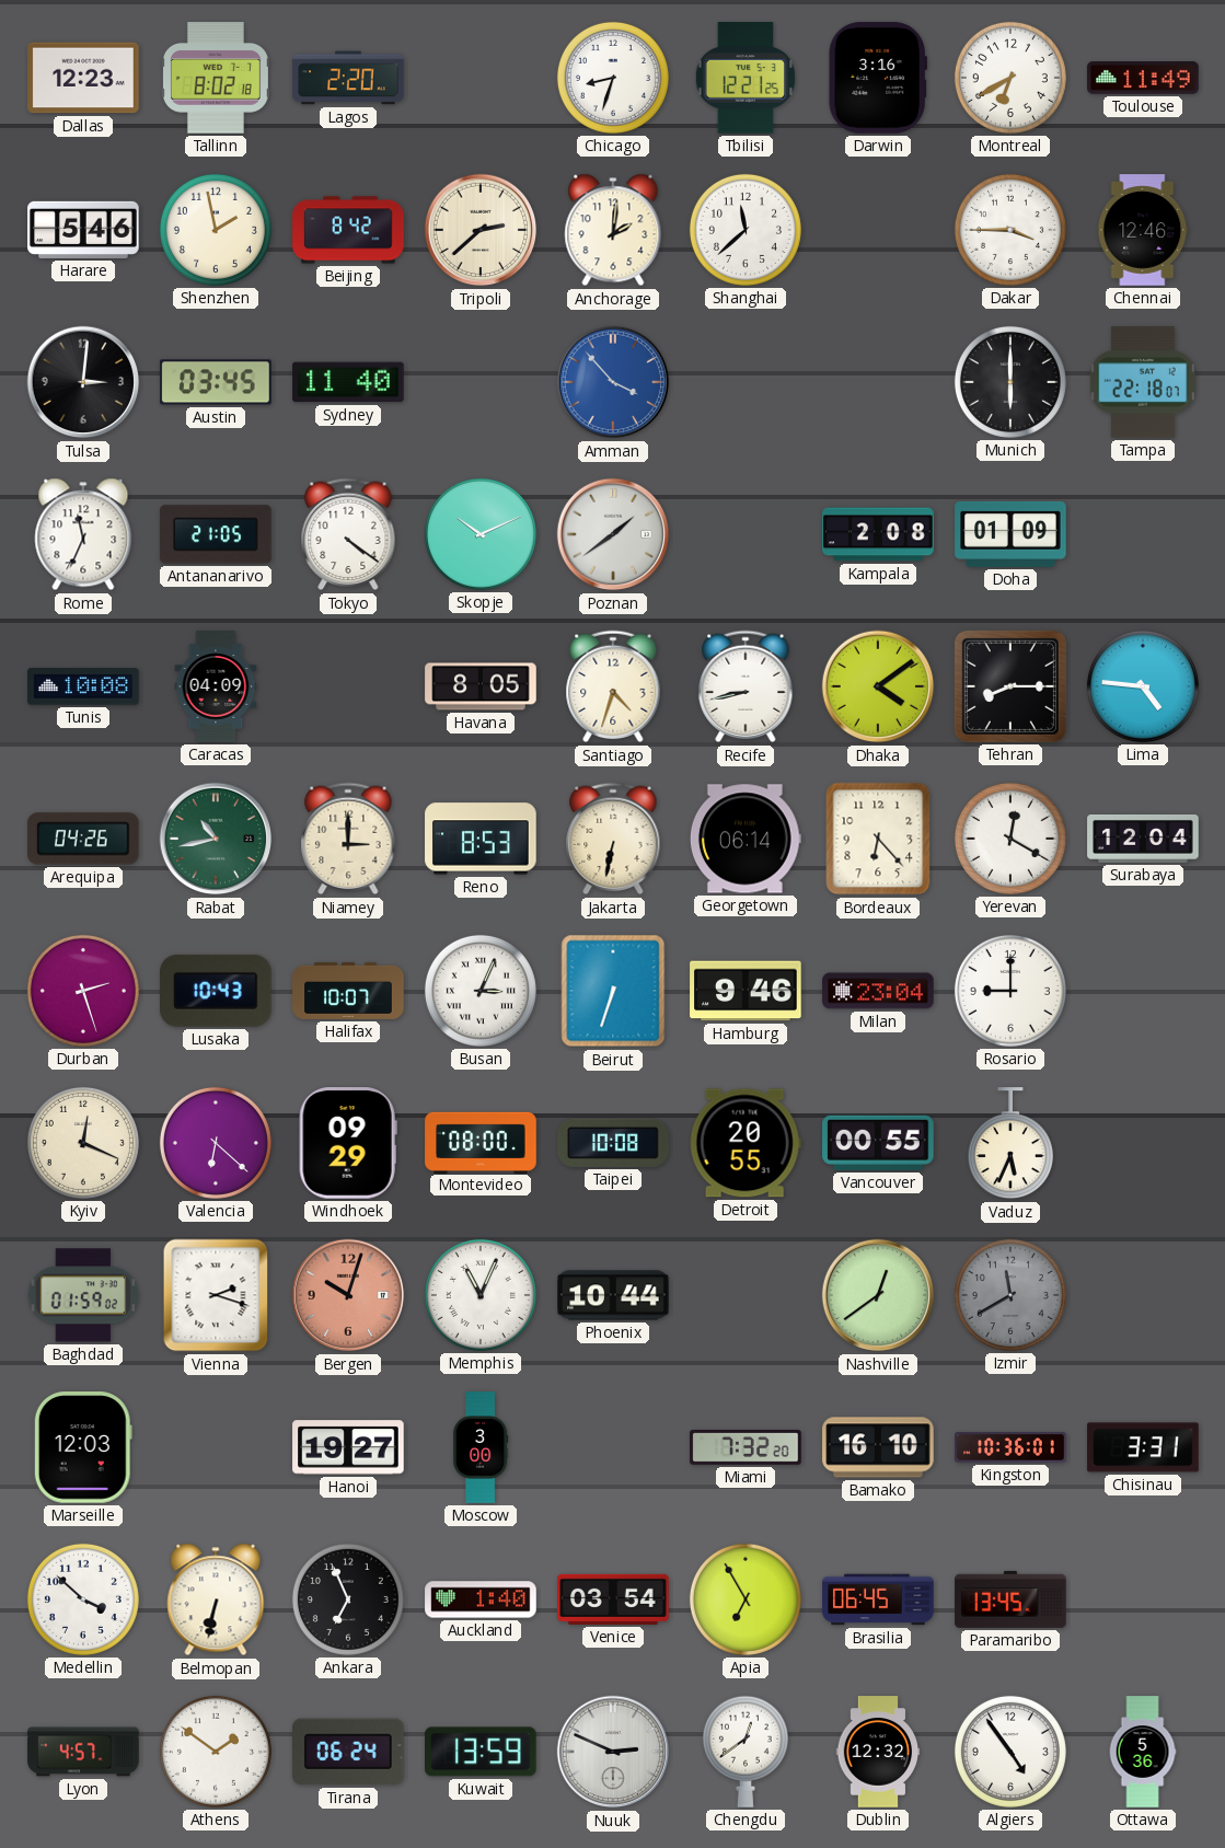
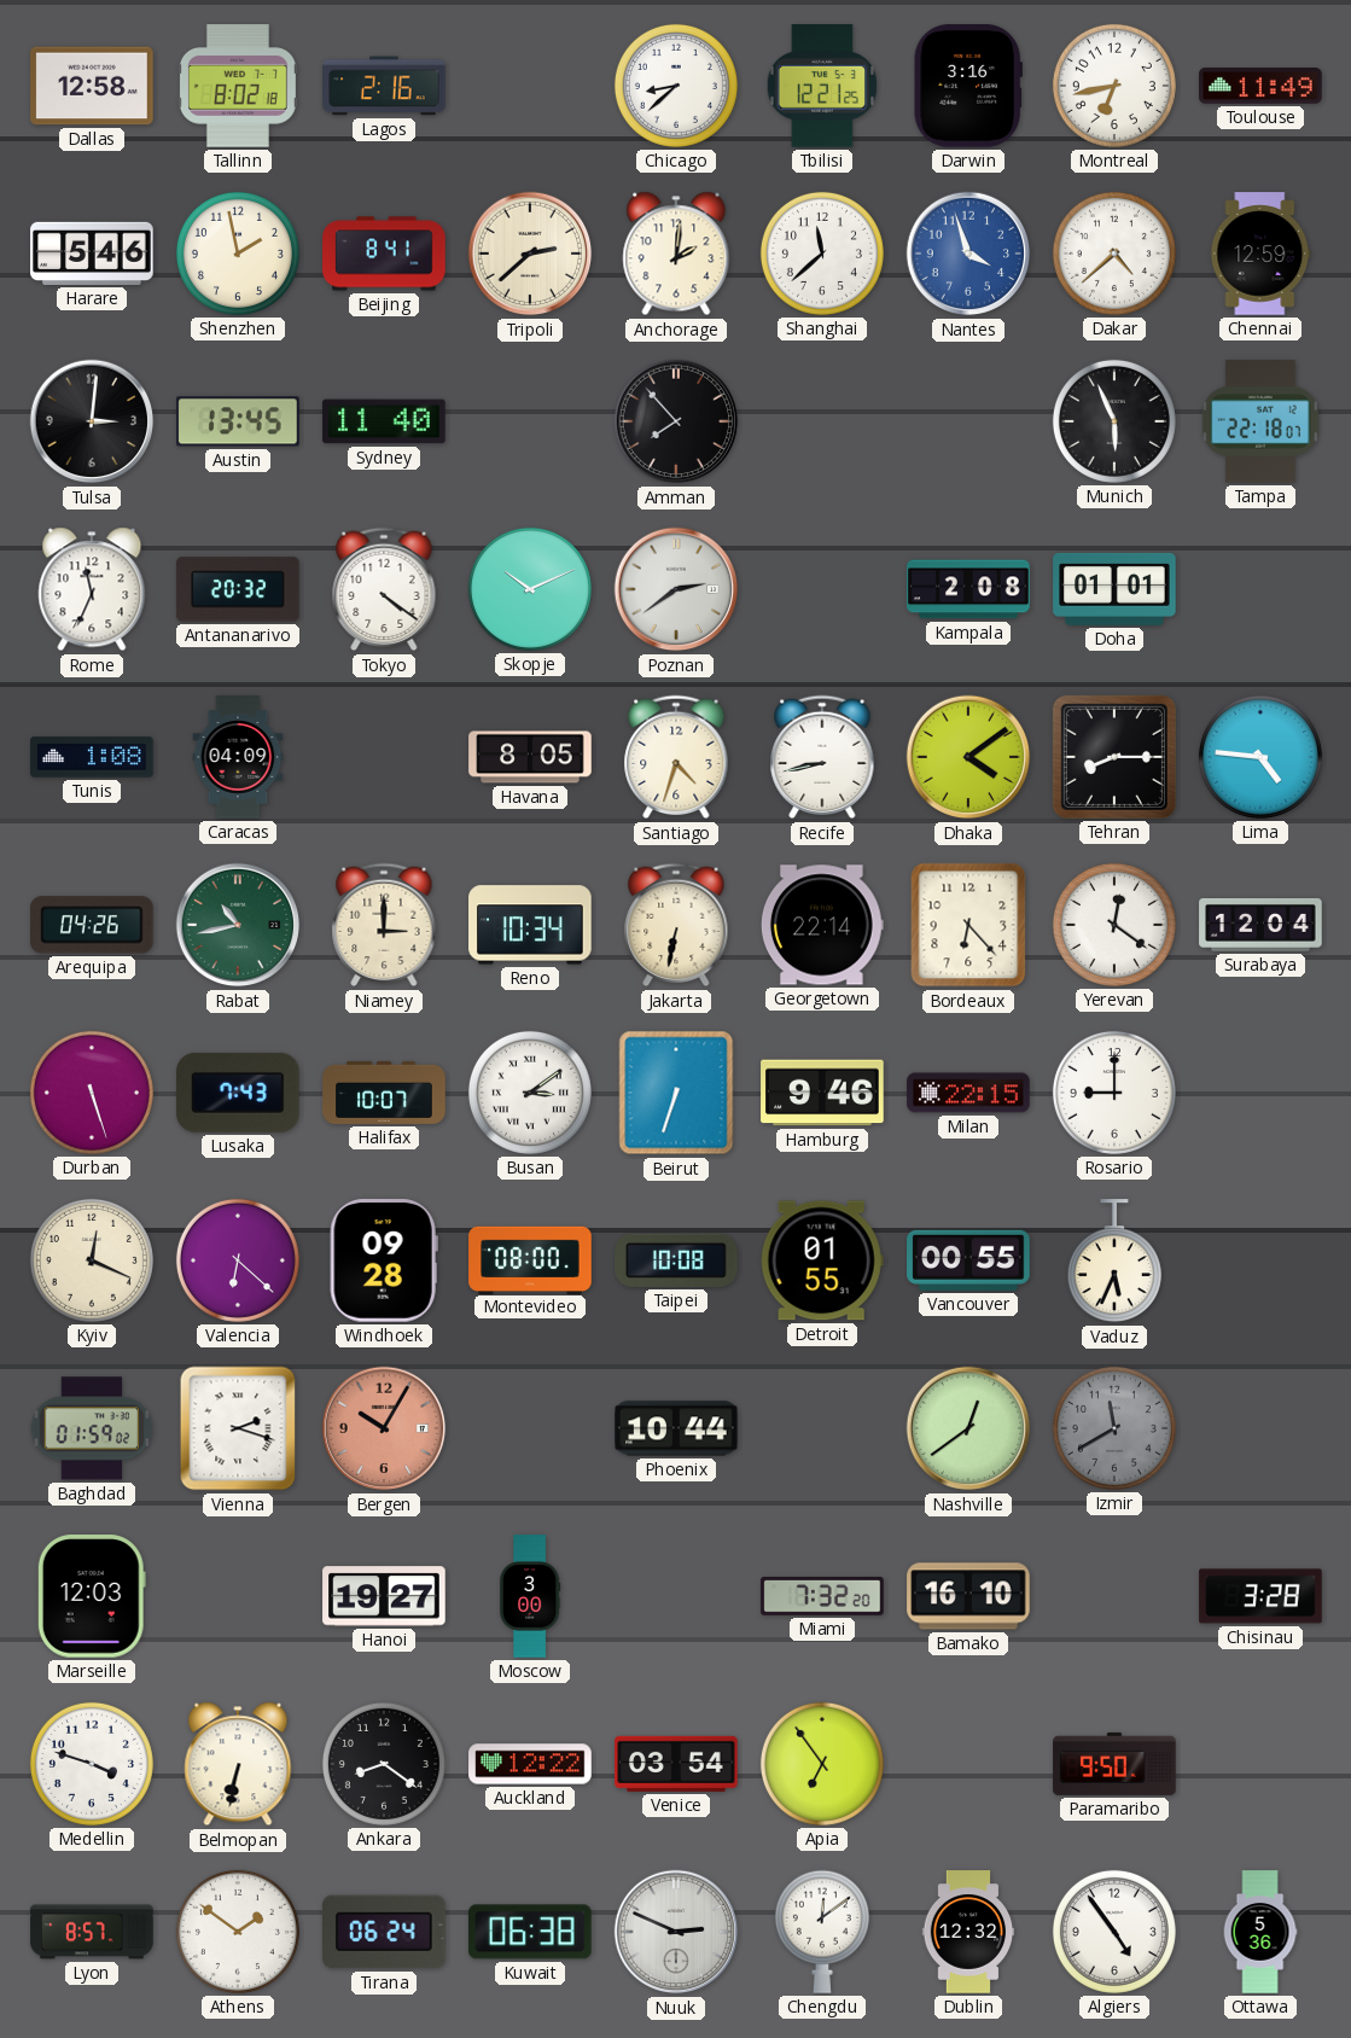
Dallas: 12:23 -> 12:58
Lagos: 2:20 -> 2:16
Chicago: 8:33 -> 8:38
Montreal: 6:40 -> 6:43
Beijing: 8:42 -> 8:41
Nantes: none -> 3:57
Dakar: 3:45 -> 4:38
Chennai: 12:46 -> 12:59
Austin: 03:45 -> 13:45
Amman: 3:53 -> 7:53
Amman dial: blue -> black
Munich: 6:00 -> 5:56
Antananarivo: 21:05 -> 20:32
Poznan: 1:39 -> 2:39
Doha: 01:09 -> 01:01
Tunis: 10:08 -> 1:08
Reno: 8:53 -> 10:34
Georgetown: 06:14 -> 22:14
Yerevan: 12:20 -> 12:21
Durban: 2:27 -> 5:27
Lusaka: 10:43 -> 7:43
Busan: 3:04 -> 3:09
Milan: 23:04 -> 22:15
Windhoek: 09:29 -> 09:28
Detroit: 20:55 -> 01:55
Bergen: 10:03 -> 10:05
Memphis: 11:04 -> none
Kingston: 10:36 -> none
Chisinau: 3:31 -> 3:28
Medellin: 3:52 -> 3:48
Ankara: 6:56 -> 8:21
Auckland: 1:40 -> 12:22
Apia: 6:55 -> 6:54
Brasilia: 06:45 -> none
Paramaribo: 13:45 -> 9:50
Lyon: 4:57 -> 8:57
Kuwait: 13:59 -> 06:38
Chengdu: 12:39 -> 12:09
